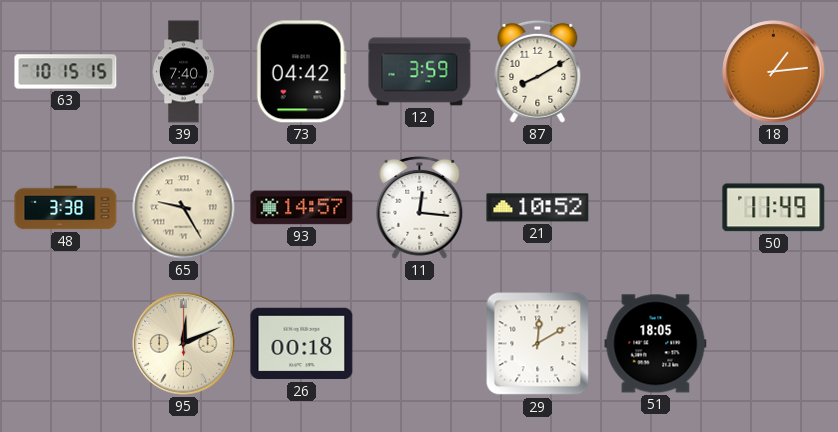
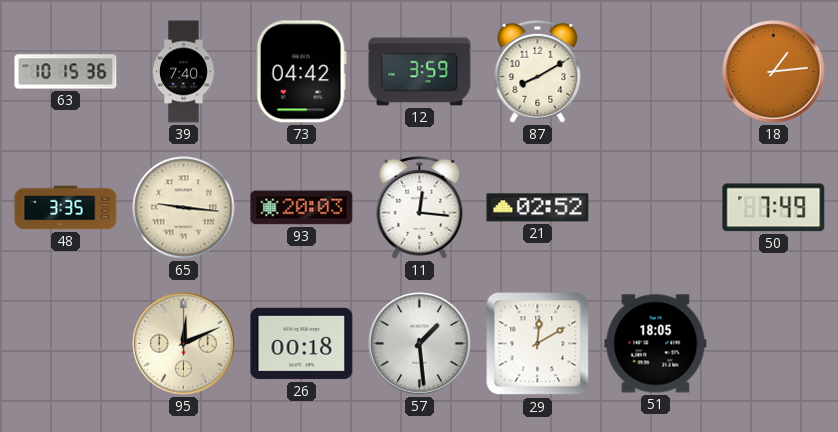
63: 10:15:15 -> 10:15:36
48: 3:38 -> 3:35
65: 9:25 -> 9:16
93: 14:57 -> 20:03
21: 10:52 -> 02:52
50: 11:49 -> 7:49
57: none -> 1:29
